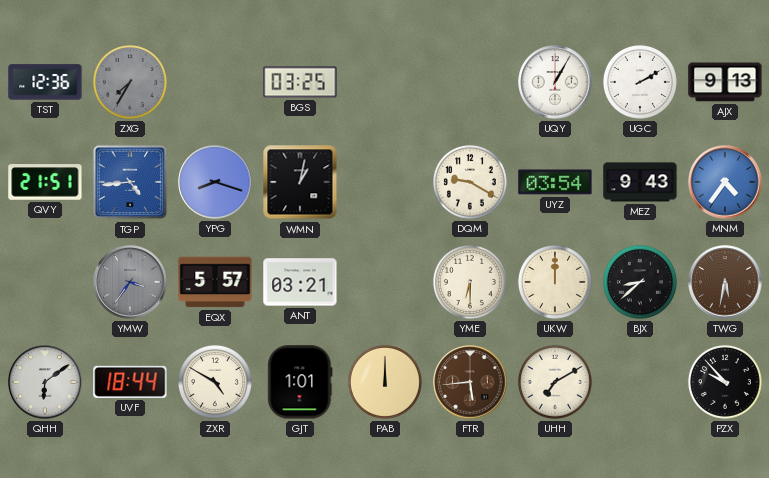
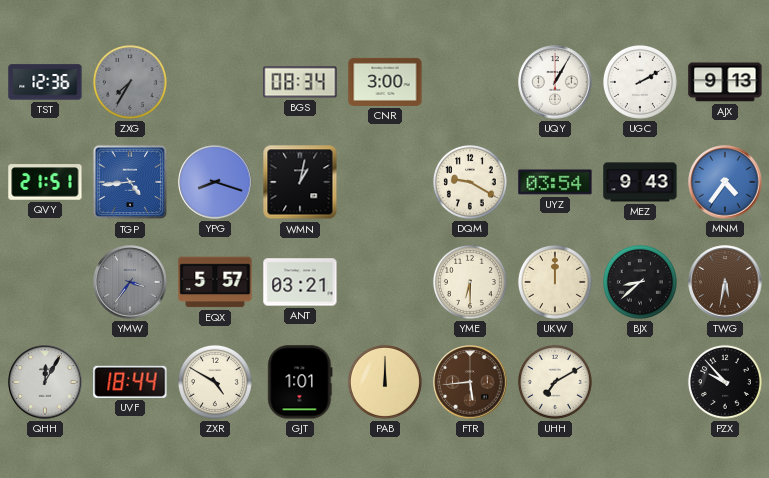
BGS: 03:25 -> 08:34
CNR: none -> 3:00
QHH: 6:09 -> 12:05
